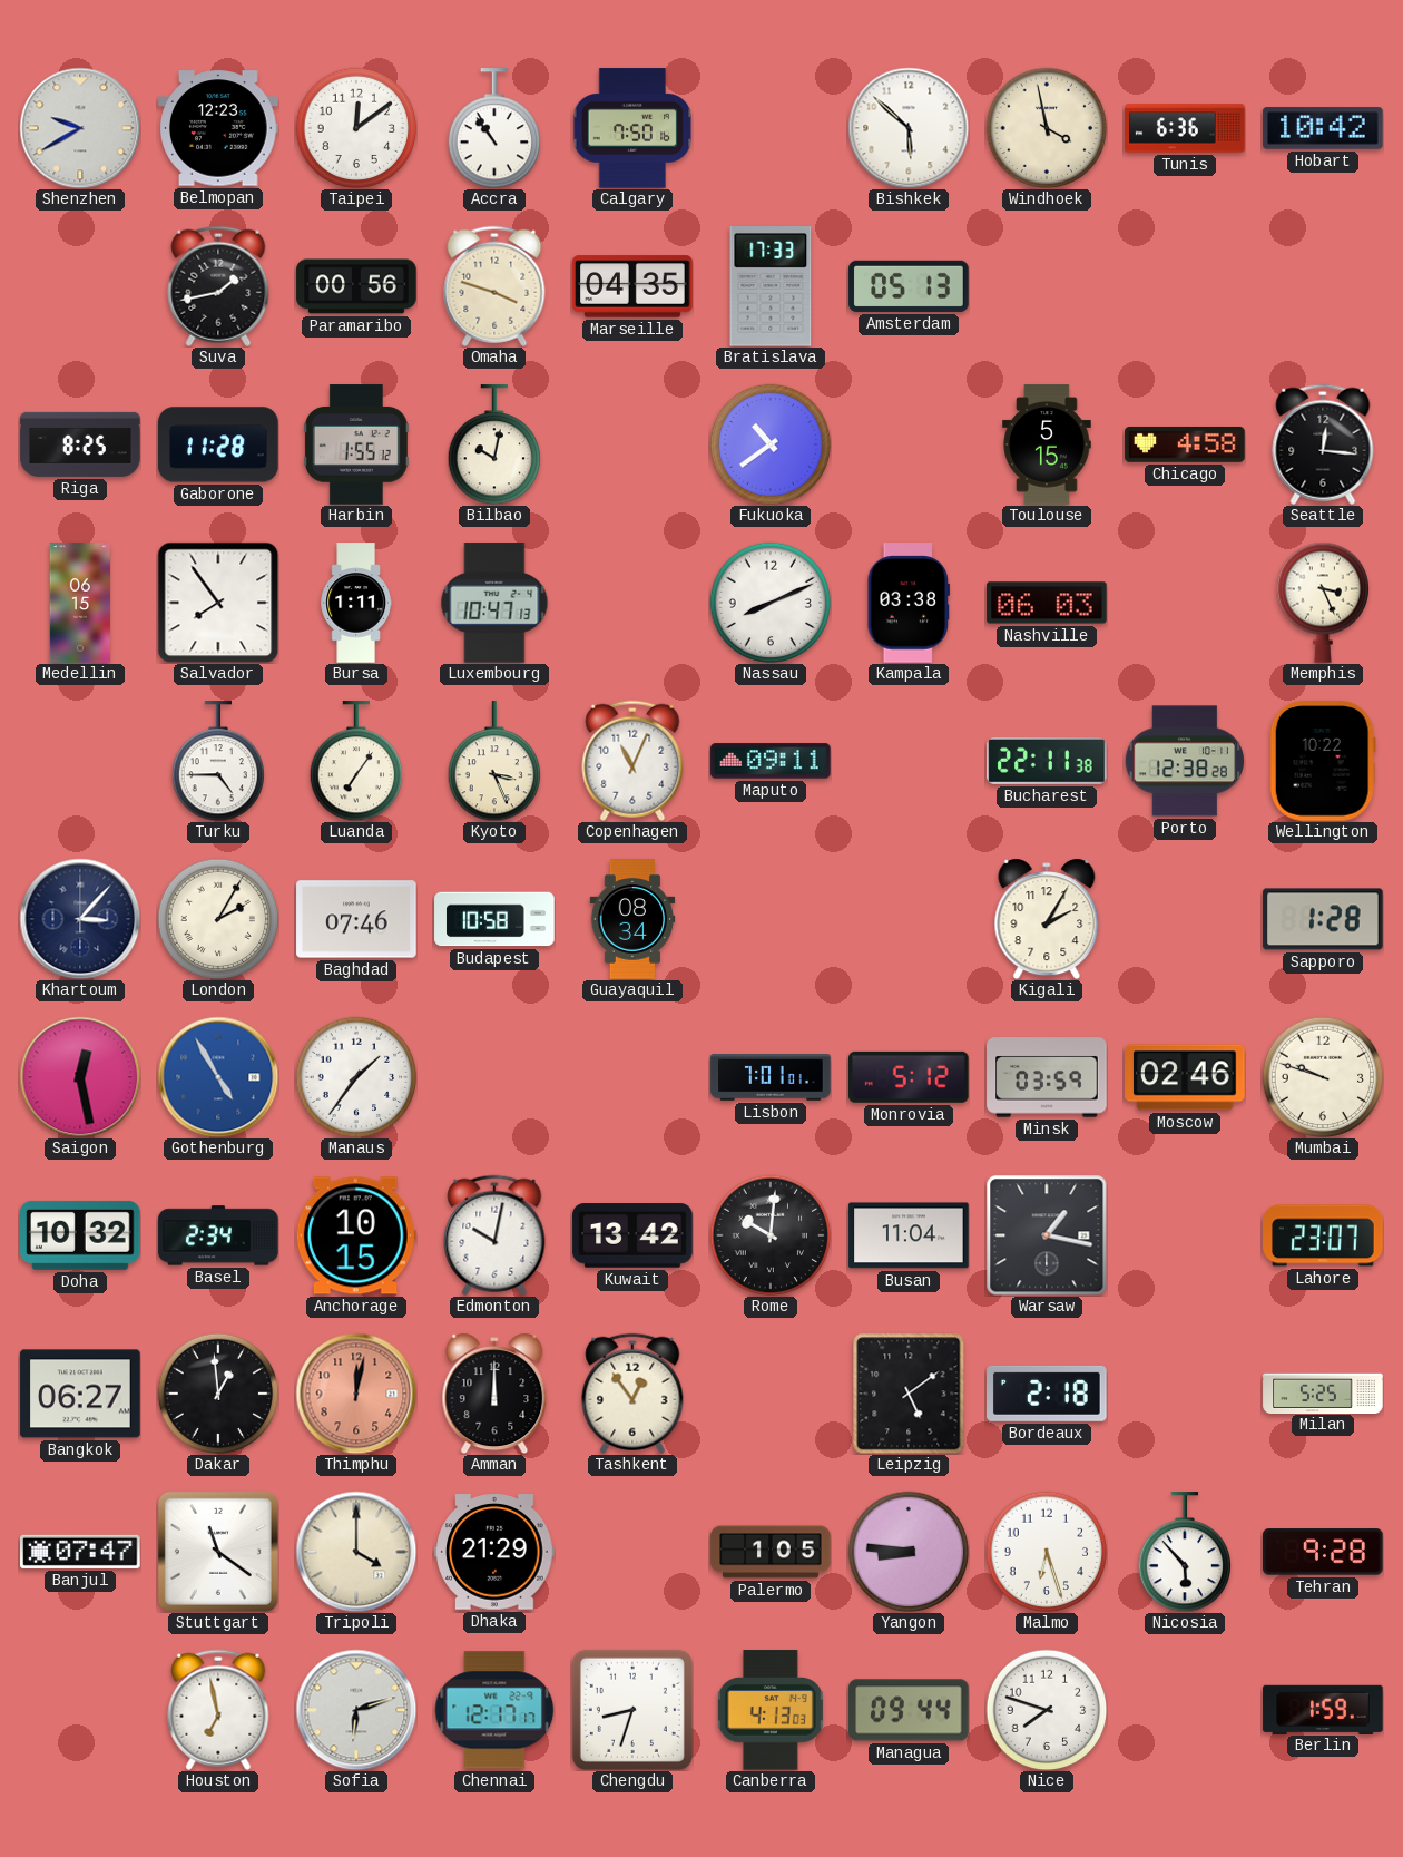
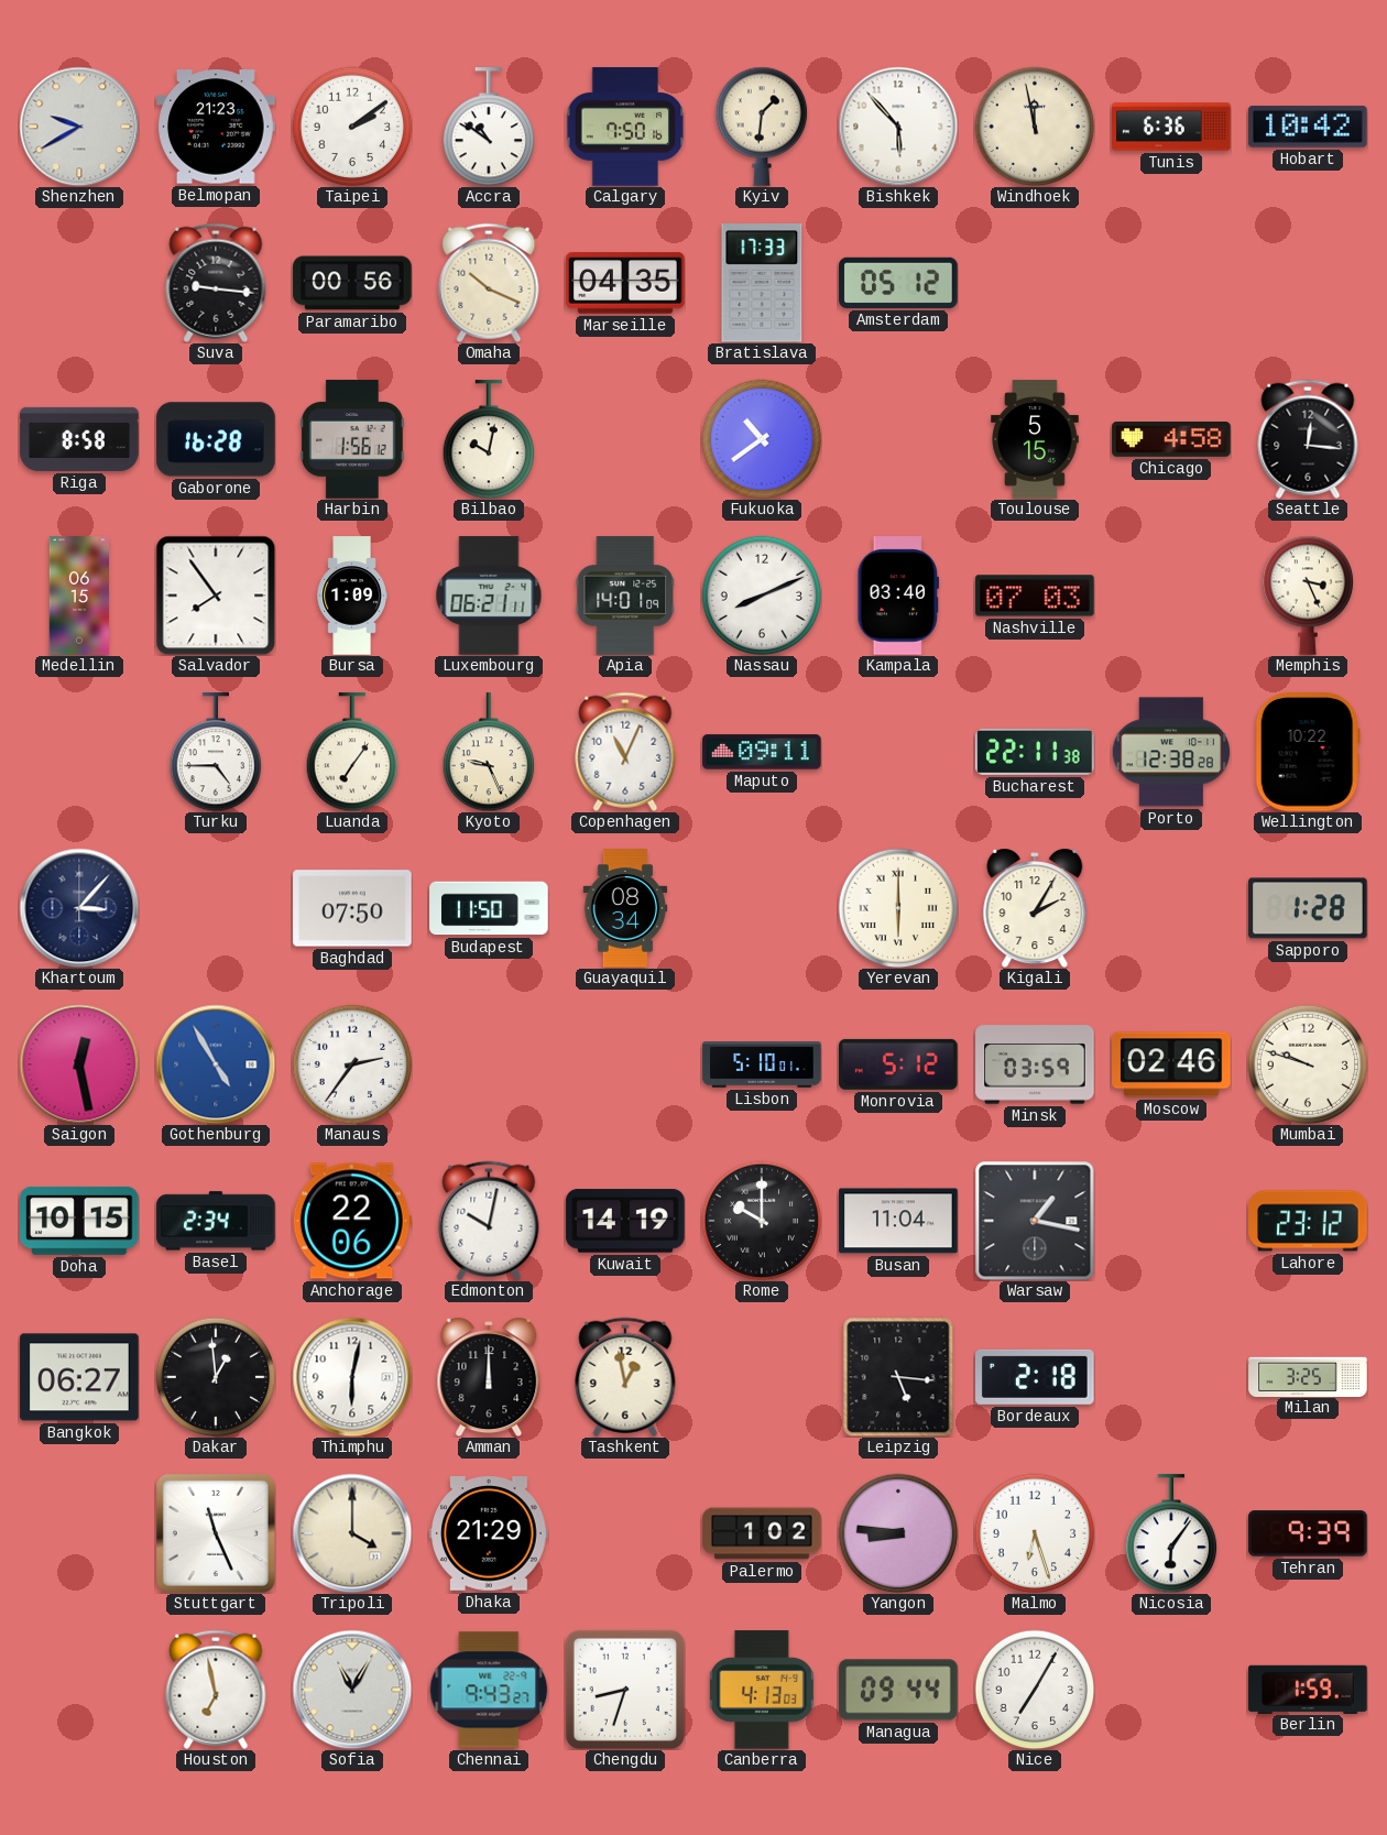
Belmopan: 12:23 -> 21:23
Taipei: 12:09 -> 2:09
Accra: 10:54 -> 10:51
Kyiv: none -> 1:31
Bishkek: 5:52 -> 5:53
Windhoek: 3:58 -> 11:58
Suva: 1:43 -> 9:16
Omaha: 3:48 -> 10:19
Amsterdam: 05:13 -> 05:12
Riga: 8:25 -> 8:58
Gaborone: 11:28 -> 16:28
Harbin: 1:55 -> 1:56
Bursa: 1:11 -> 1:09
Luxembourg: 10:47 -> 06:21
Apia: none -> 14:01
Kampala: 03:38 -> 03:40
Nashville: 06:03 -> 07:03
Kyoto: 3:26 -> 9:26
London: 2:05 -> none
Baghdad: 07:46 -> 07:50
Budapest: 10:58 -> 11:50
Yerevan: none -> 6:00
Manaus: 1:36 -> 2:36
Lisbon: 7:01 -> 5:10
Doha: 10:32 -> 10:15
Anchorage: 10:15 -> 22:06
Kuwait: 13:42 -> 14:19
Rome: 10:01 -> 10:00
Lahore: 23:07 -> 23:12
Thimphu: 12:02 -> 6:02
Thimphu dial: salmon -> white
Tashkent: 12:54 -> 12:58
Leipzig: 5:09 -> 5:16
Milan: 5:25 -> 3:25
Banjul: 07:47 -> none
Stuttgart: 11:21 -> 11:26
Palermo: 1:05 -> 1:02
Nicosia: 5:53 -> 6:06
Tehran: 9:28 -> 9:39
Sofia: 6:12 -> 11:05
Chennai: 12:17 -> 9:43
Nice: 7:48 -> 7:05
